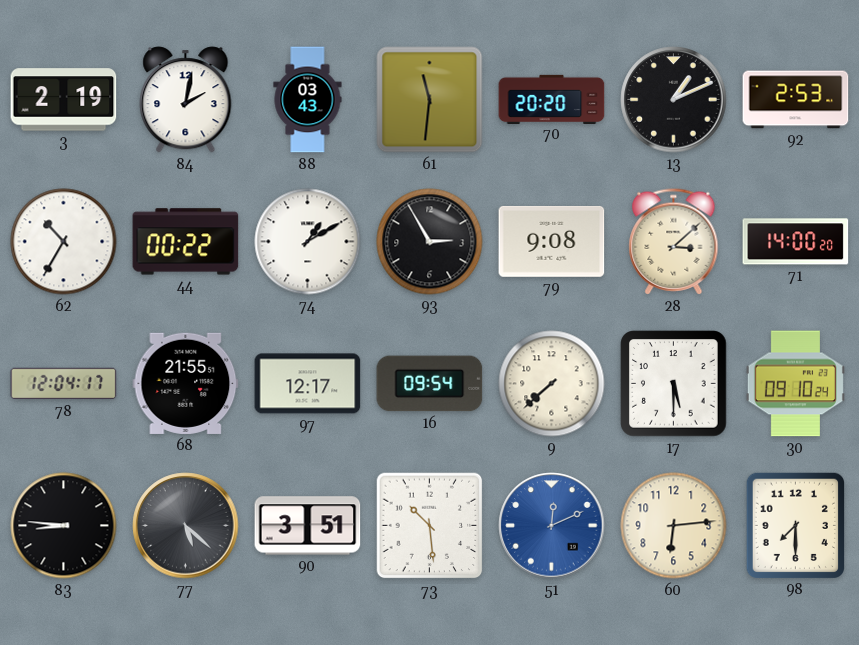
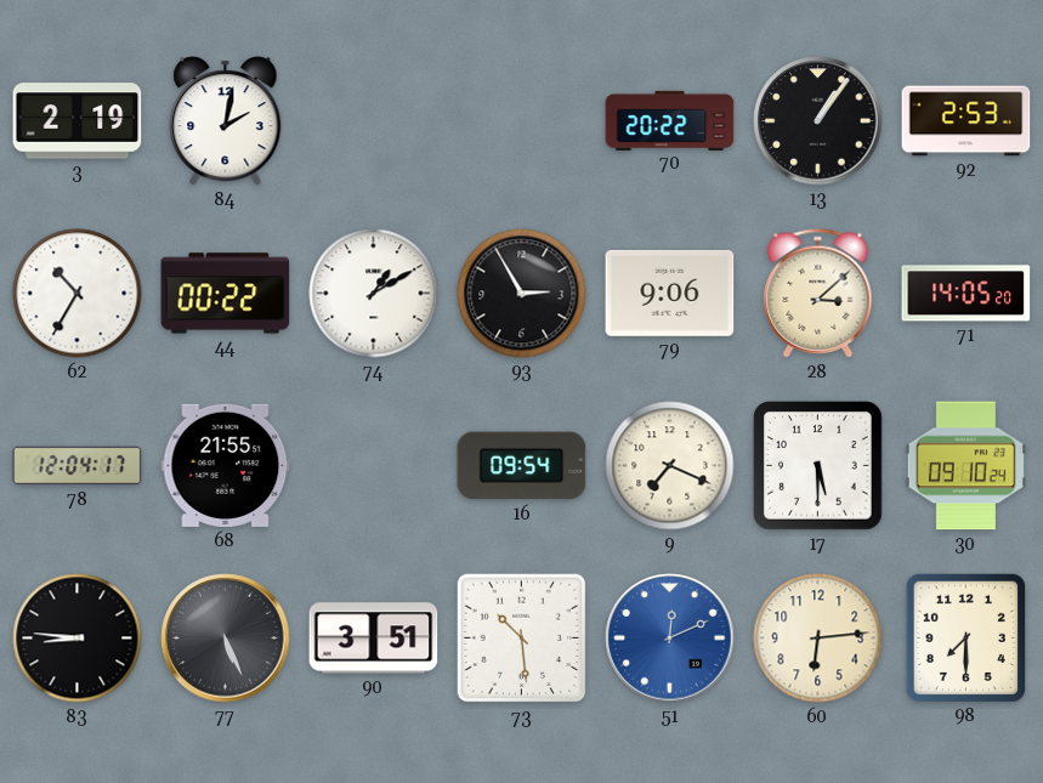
88: 03:43 -> none
61: 11:31 -> none
70: 20:20 -> 20:22
13: 1:11 -> 1:06
79: 9:08 -> 9:06
71: 14:00 -> 14:05
97: 12:17 -> none
9: 7:38 -> 7:19
77: 5:22 -> 5:26
